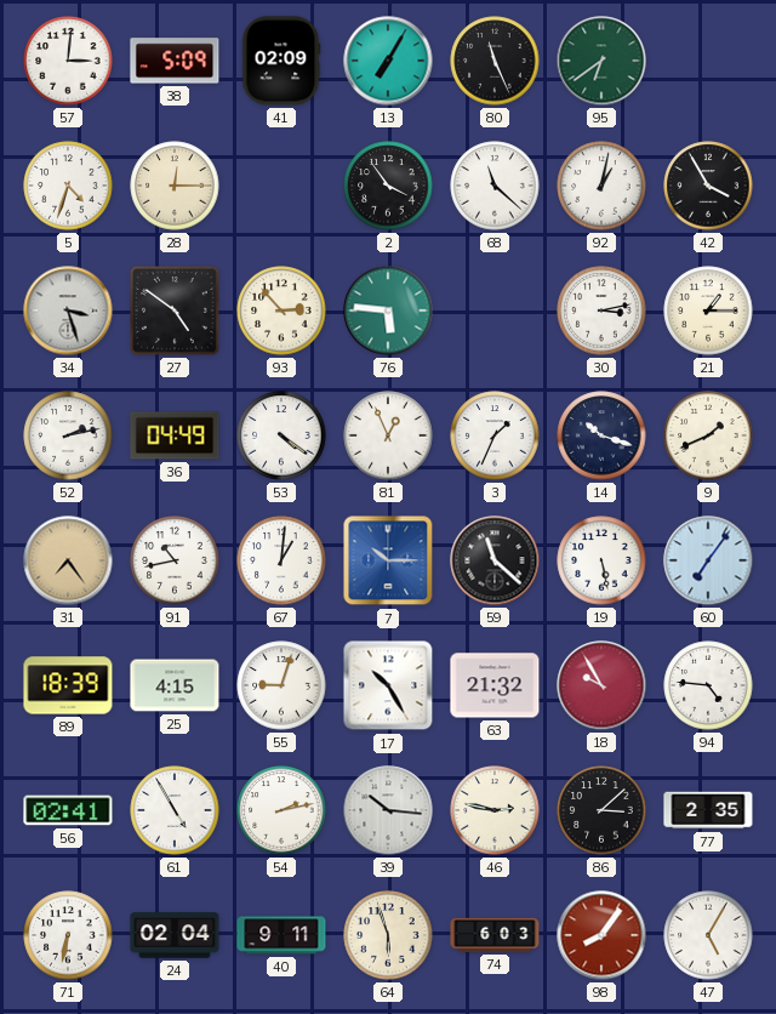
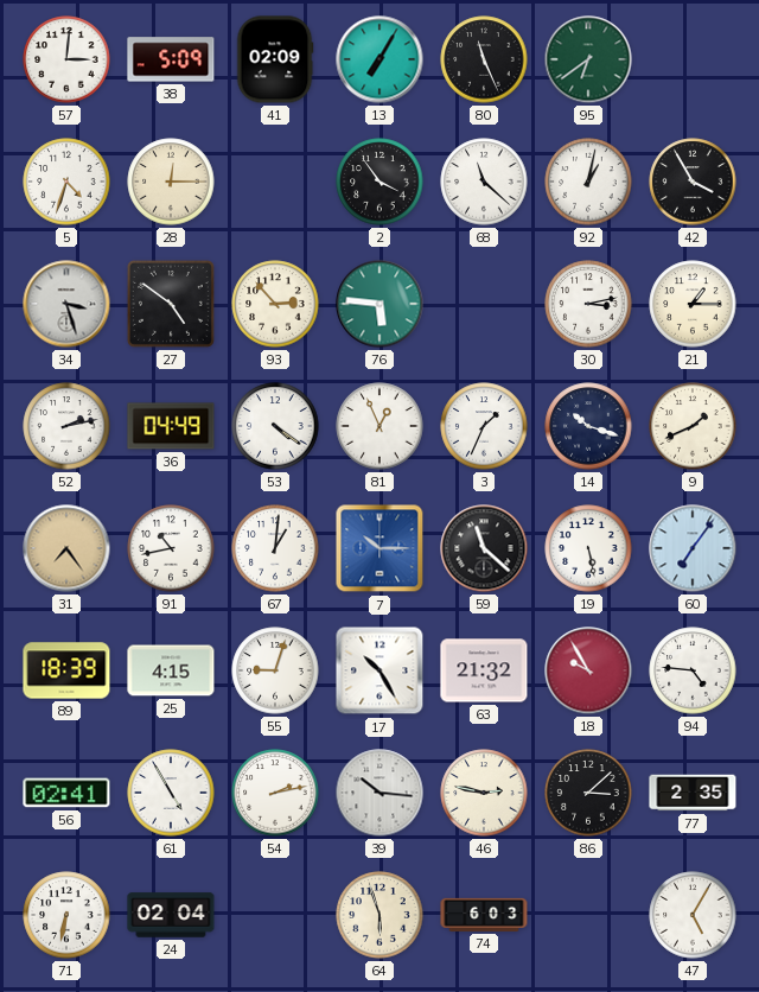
40: 9:11 -> none
98: 8:06 -> none
